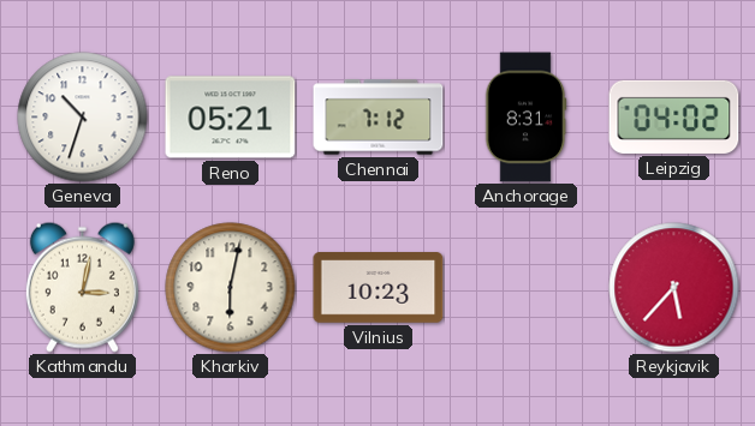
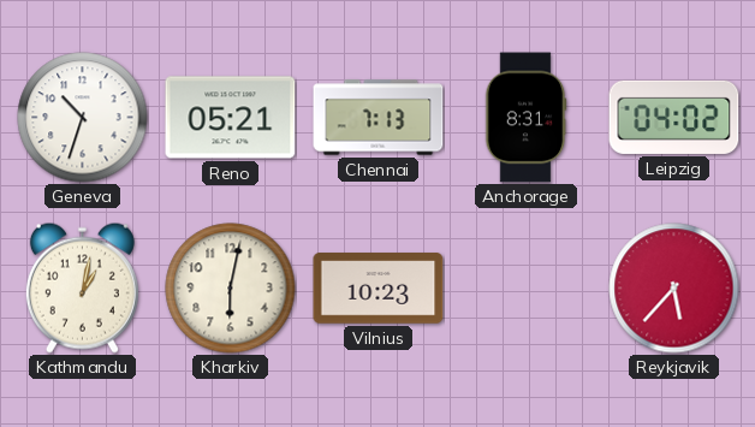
Chennai: 7:12 -> 7:13
Kathmandu: 3:02 -> 1:02
